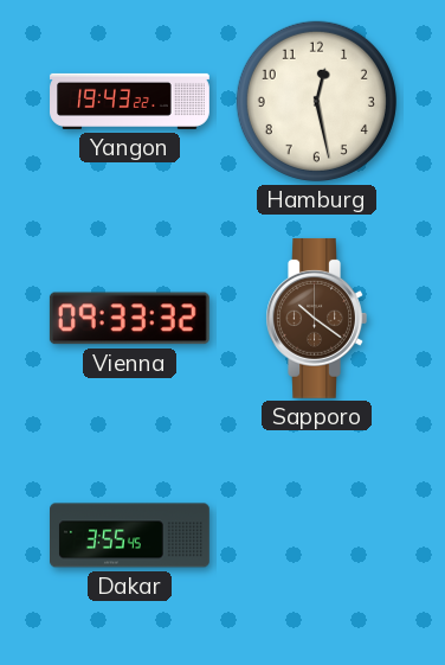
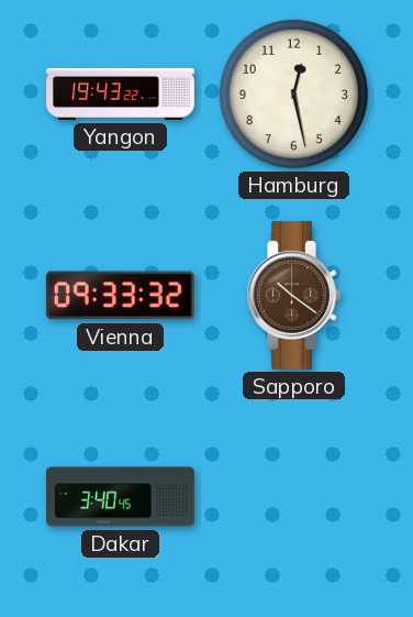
Dakar: 3:55 -> 3:40
